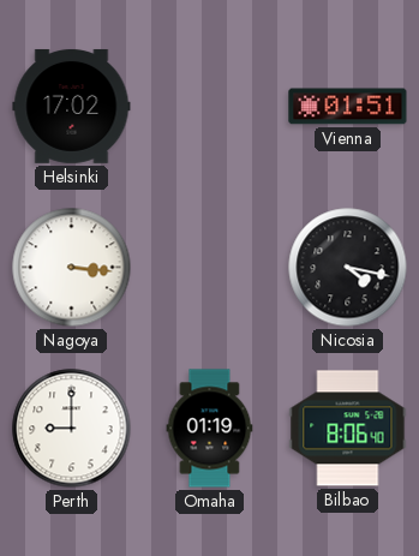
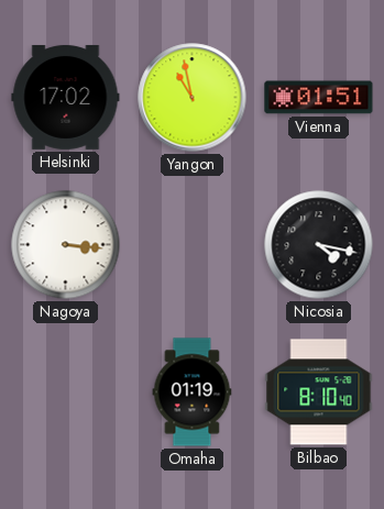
Yangon: none -> 10:58
Perth: 9:00 -> none
Bilbao: 8:06 -> 8:10
